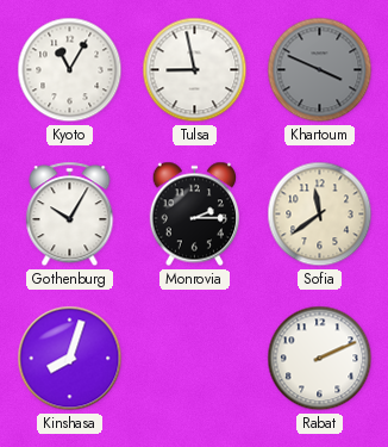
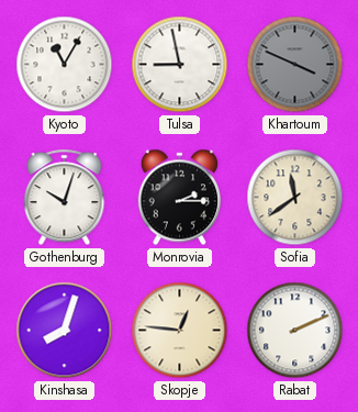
Gothenburg: 10:05 -> 10:03
Skopje: none -> 12:46
